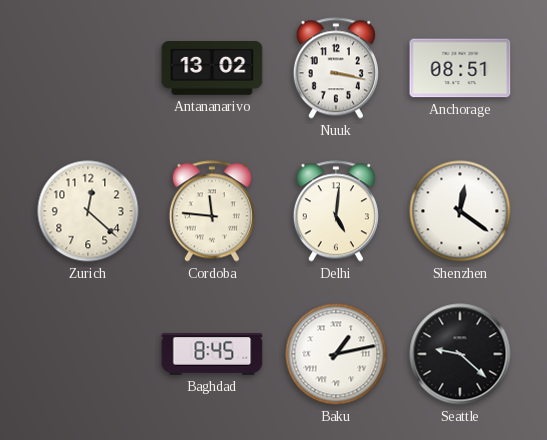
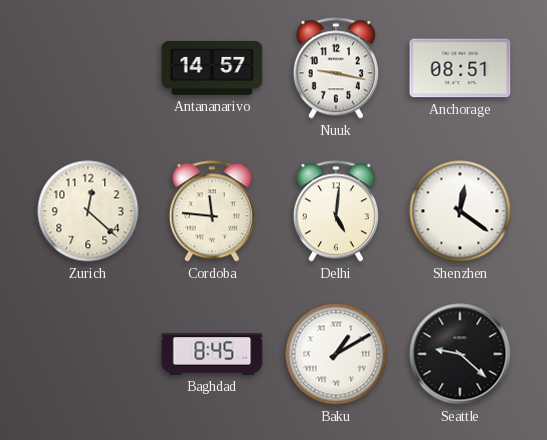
Antananarivo: 13:02 -> 14:57
Nuuk: 3:17 -> 9:17
Baku: 1:13 -> 1:10
